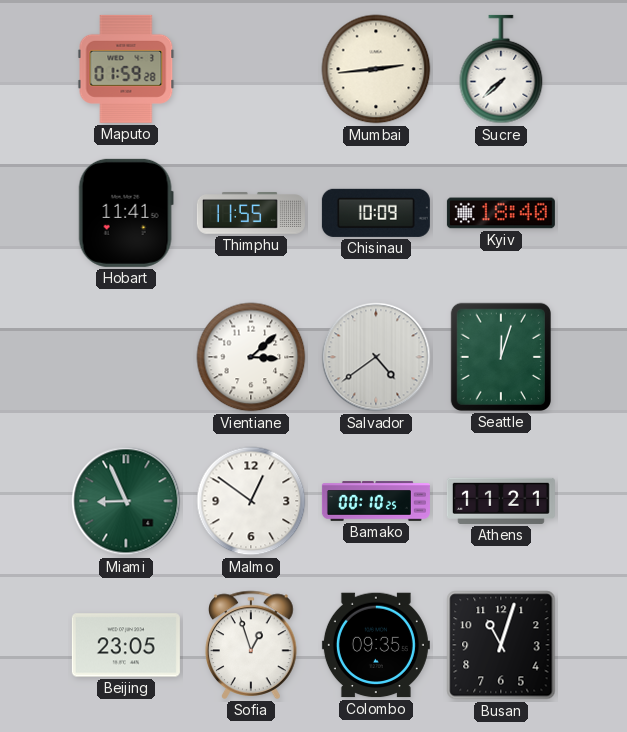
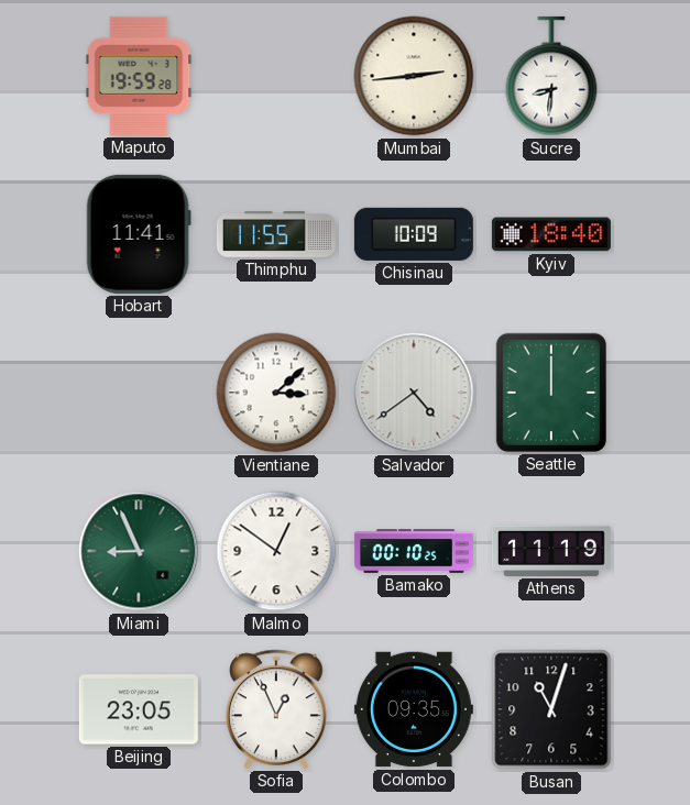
Maputo: 01:59 -> 19:59
Sucre: 7:38 -> 8:31
Seattle: 12:03 -> 12:00
Athens: 11:21 -> 11:19
Sofia: 12:57 -> 12:56
